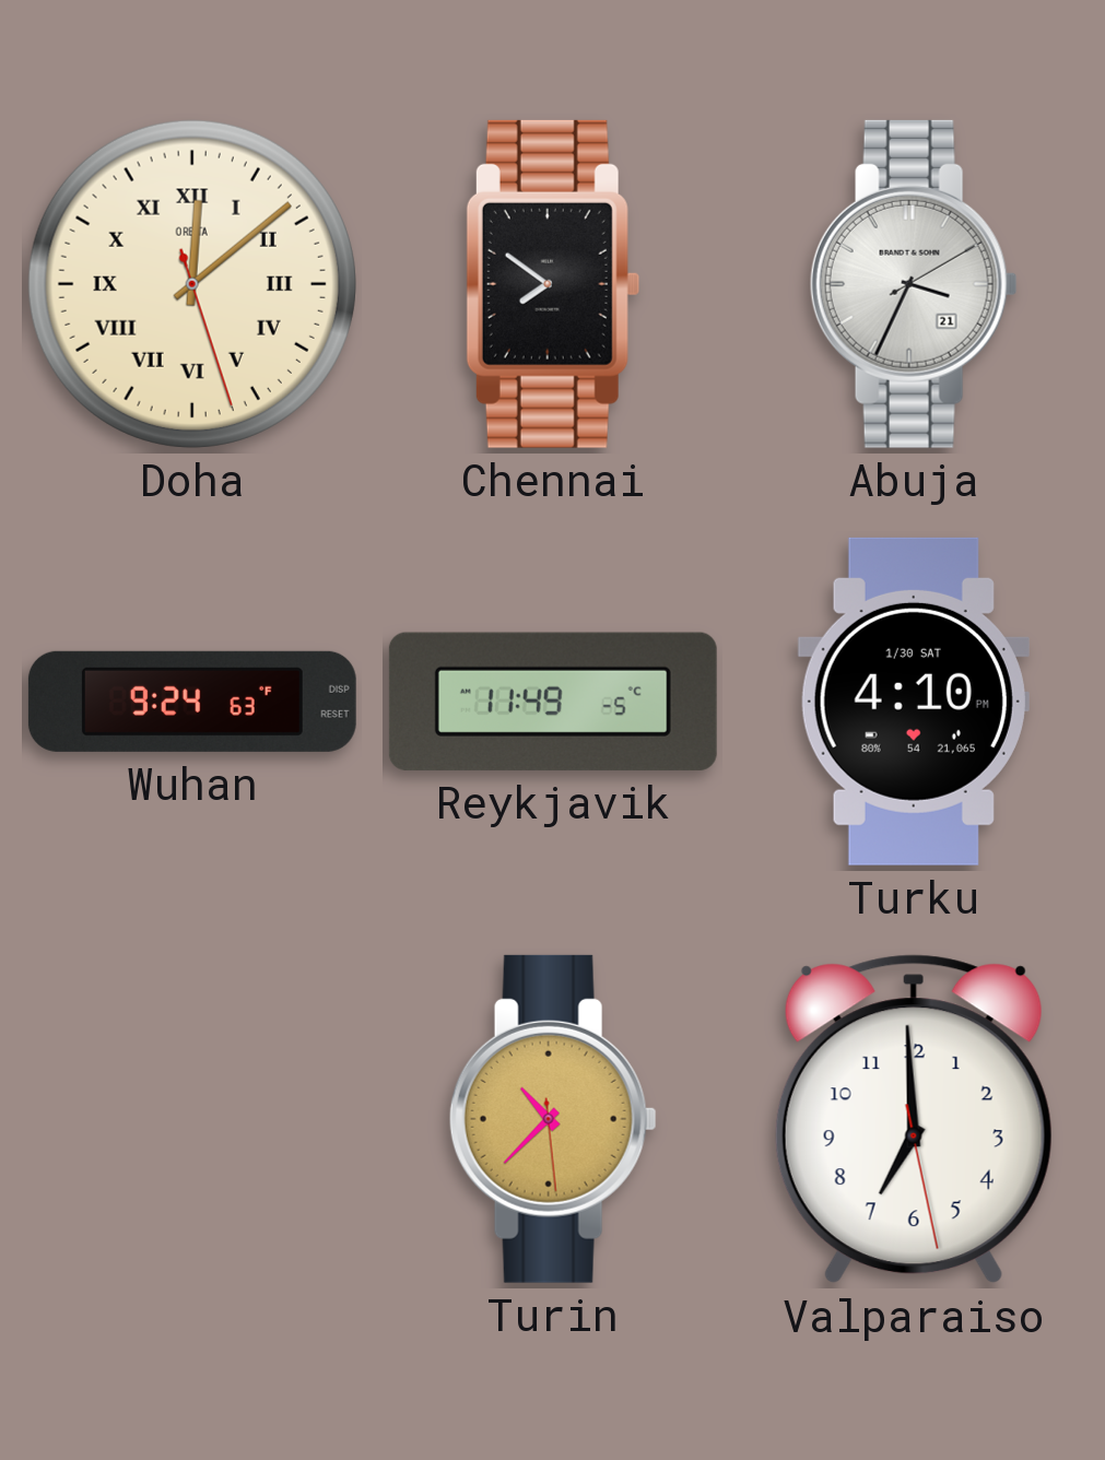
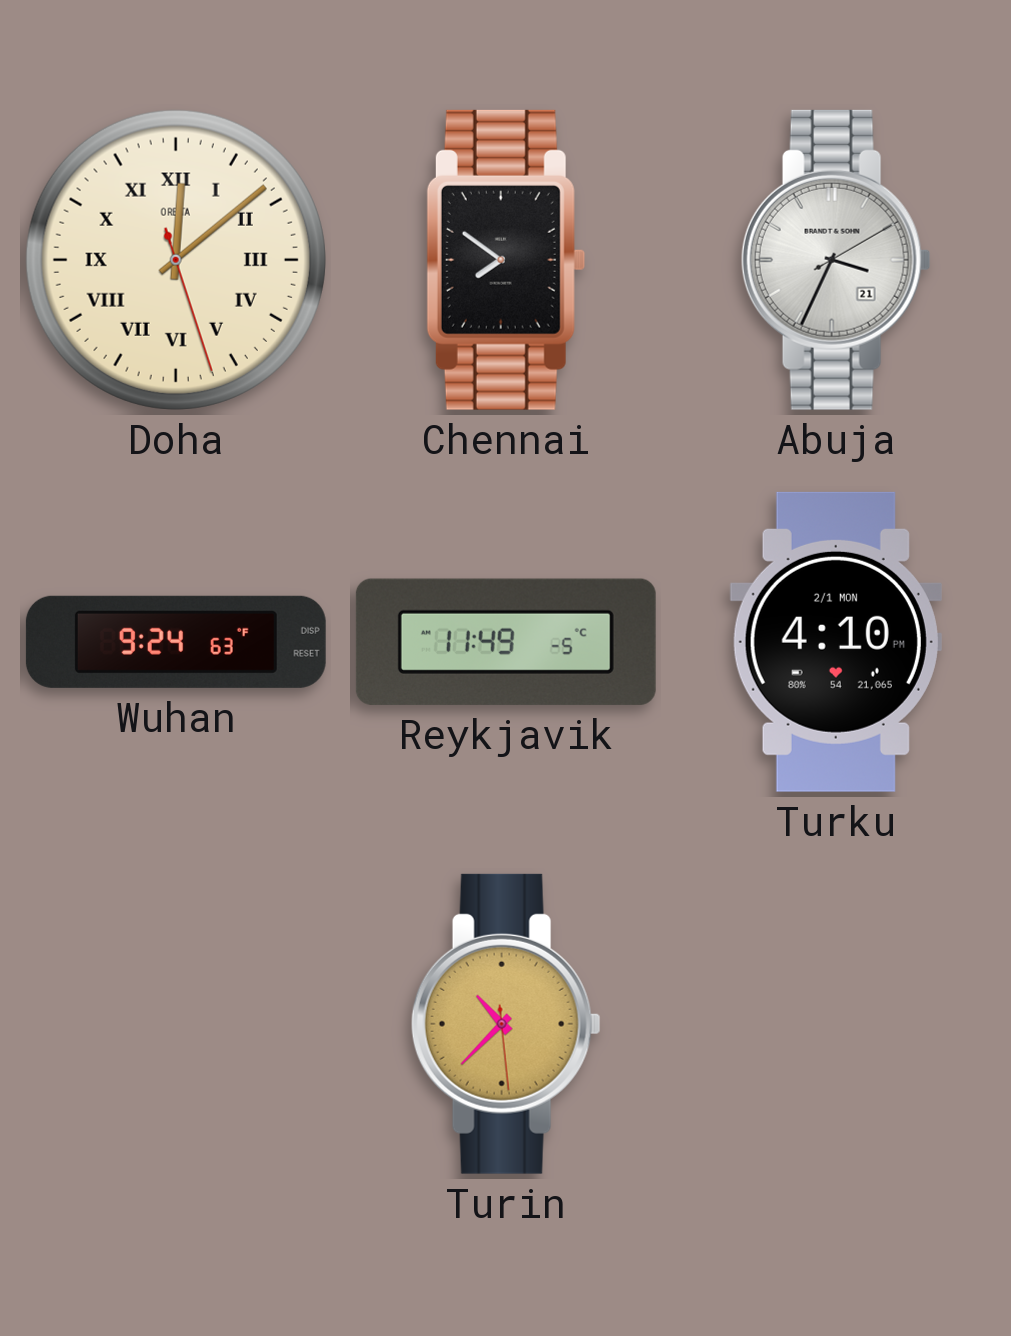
Turku date: 1/30 SAT -> 2/1 MON
Valparaiso: 6:59 -> none
